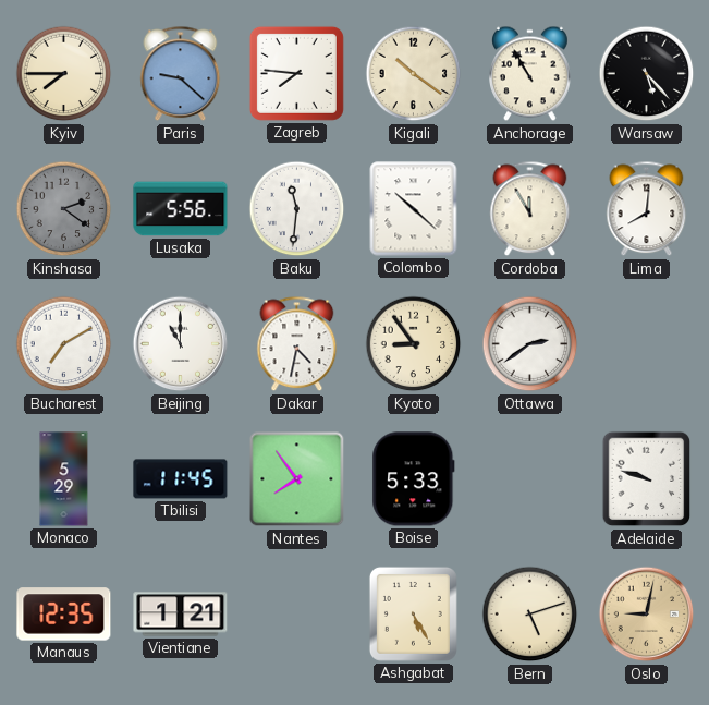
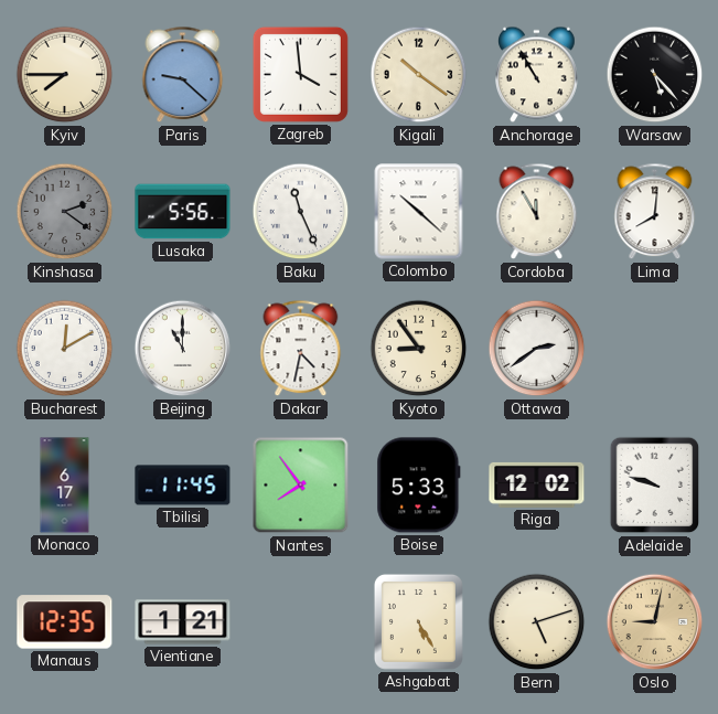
Zagreb: 7:46 -> 3:59
Baku: 11:31 -> 11:26
Bucharest: 7:10 -> 12:10
Monaco: 5:29 -> 6:17
Riga: none -> 12:02
